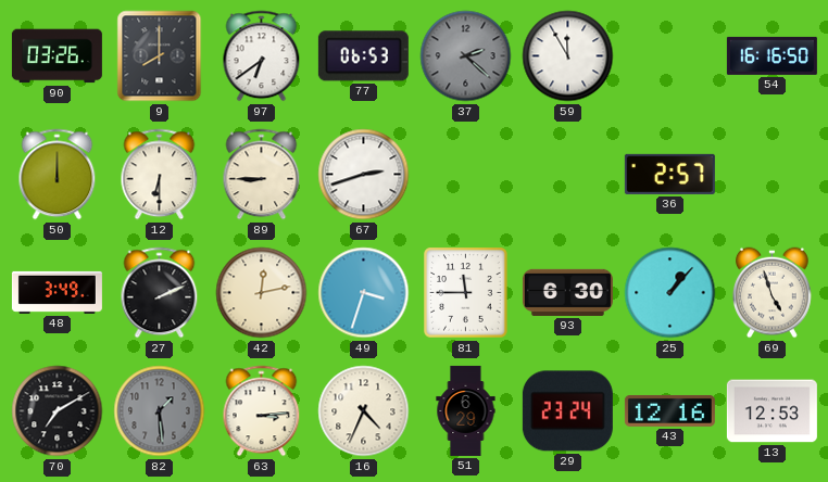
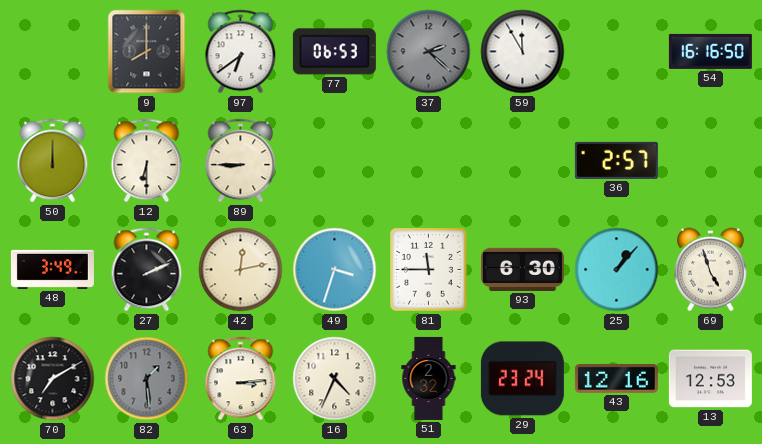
90: 03:26 -> none
67: 2:42 -> none
51: 6:29 -> 2:32
